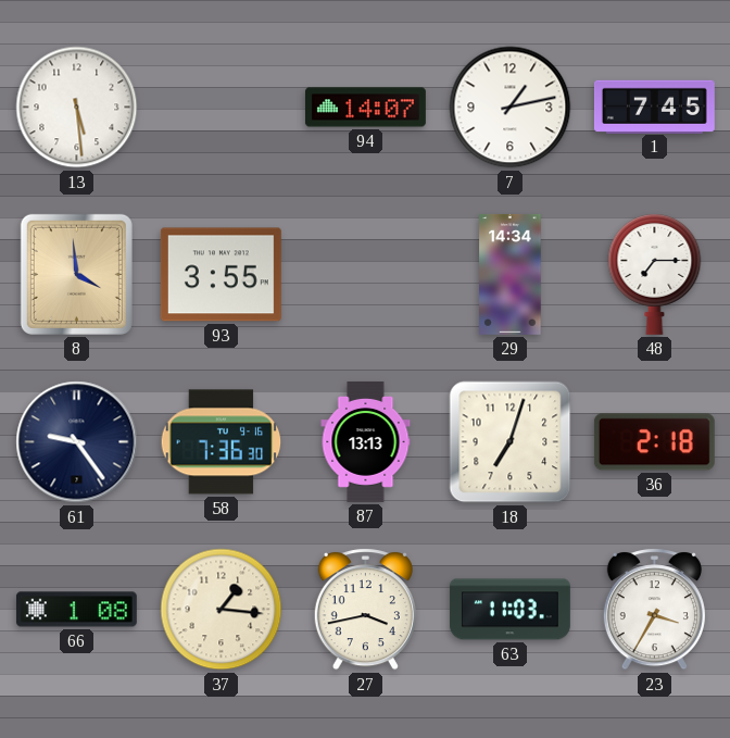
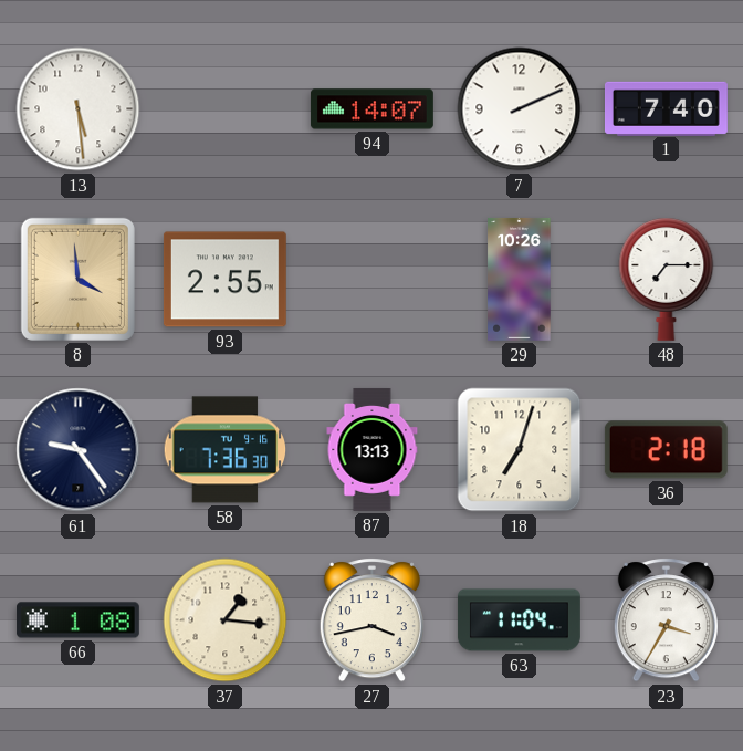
7: 1:13 -> 2:11
1: 7:45 -> 7:40
93: 3:55 -> 2:55
29: 14:34 -> 10:26
63: 11:03 -> 11:04
